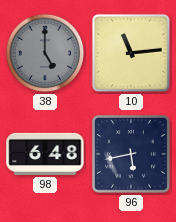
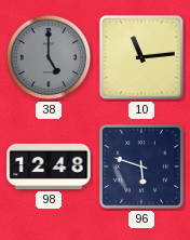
98: 6:48 -> 12:48
96: 5:43 -> 5:48
